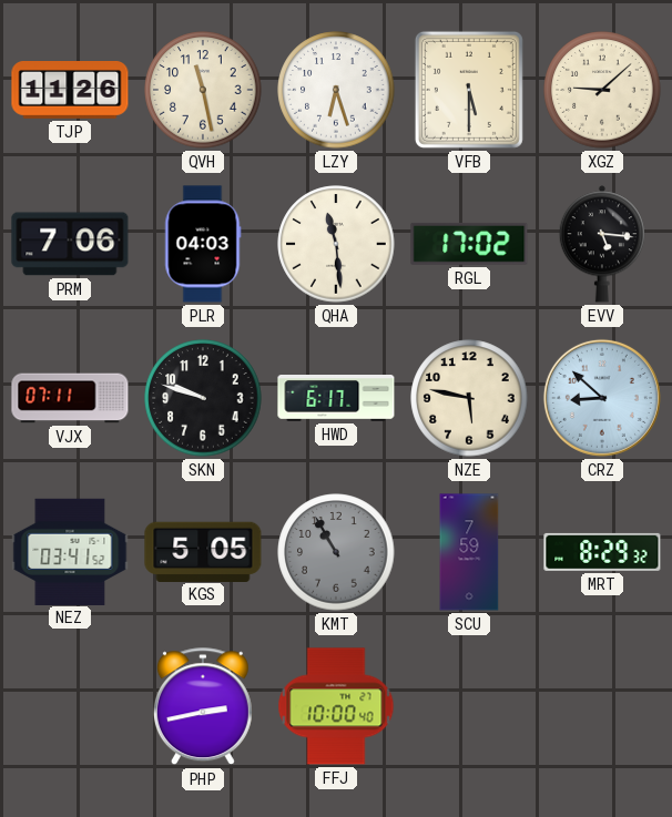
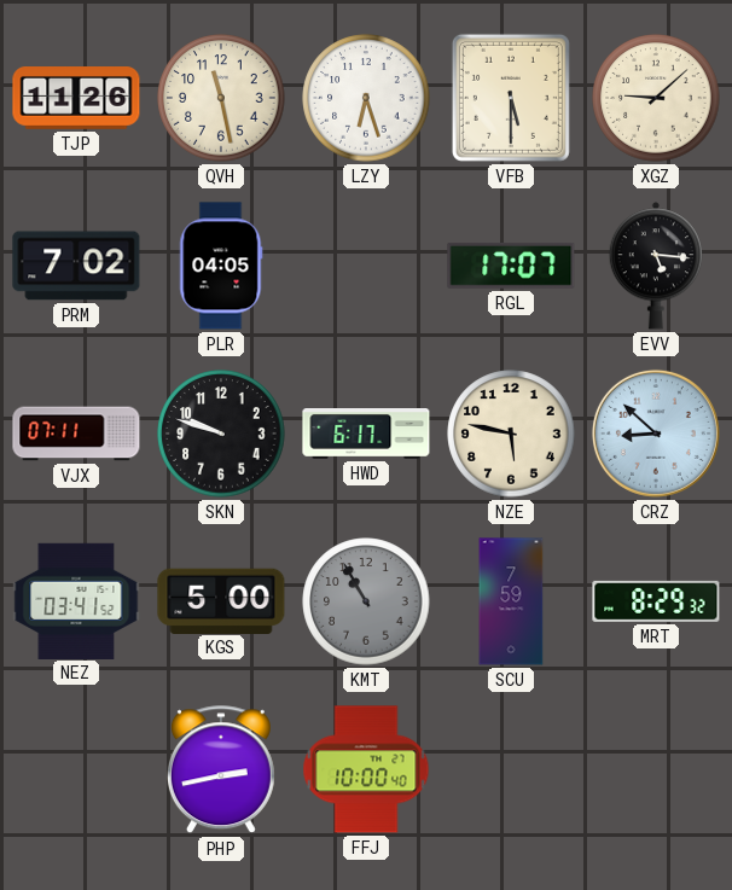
PRM: 7:06 -> 7:02
PLR: 04:03 -> 04:05
QHA: 11:29 -> none
RGL: 17:02 -> 17:07
KGS: 5:05 -> 5:00
